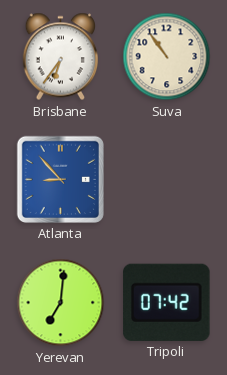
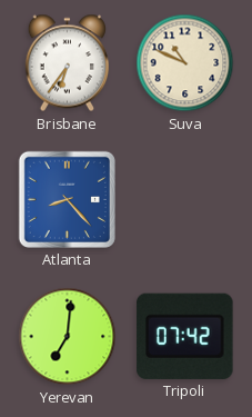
Suva: 10:54 -> 10:49
Atlanta: 8:53 -> 8:23
